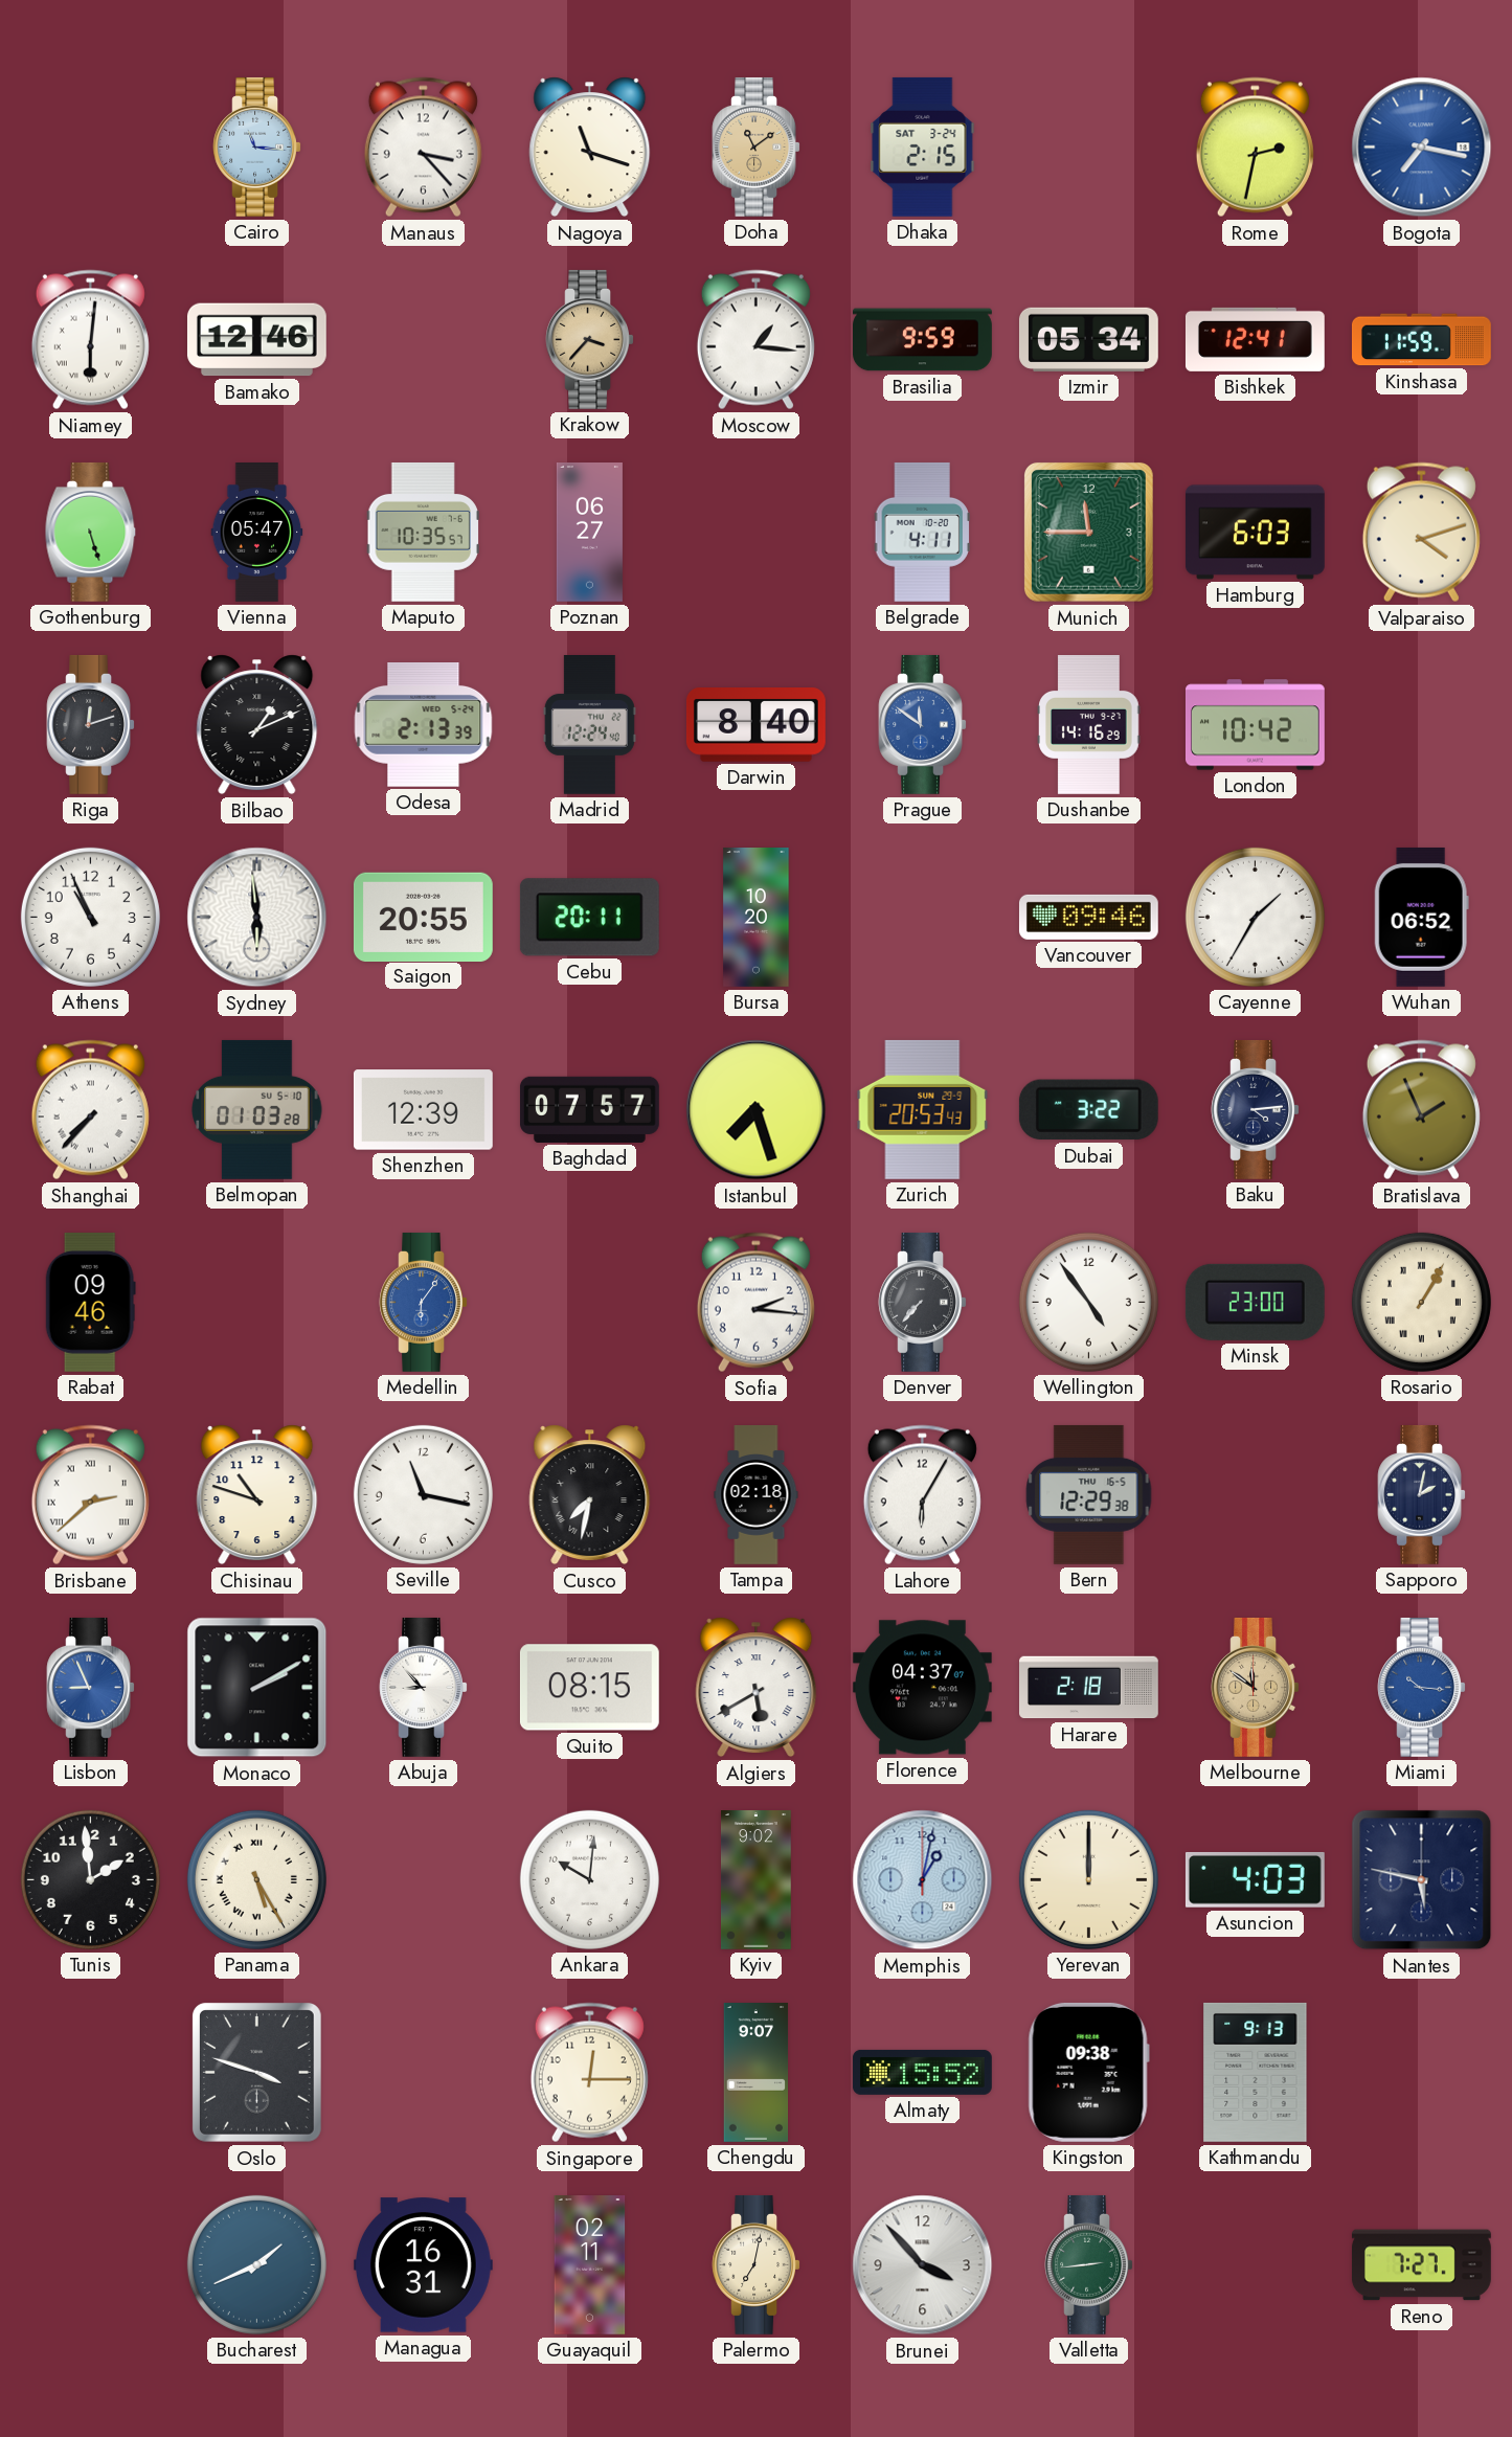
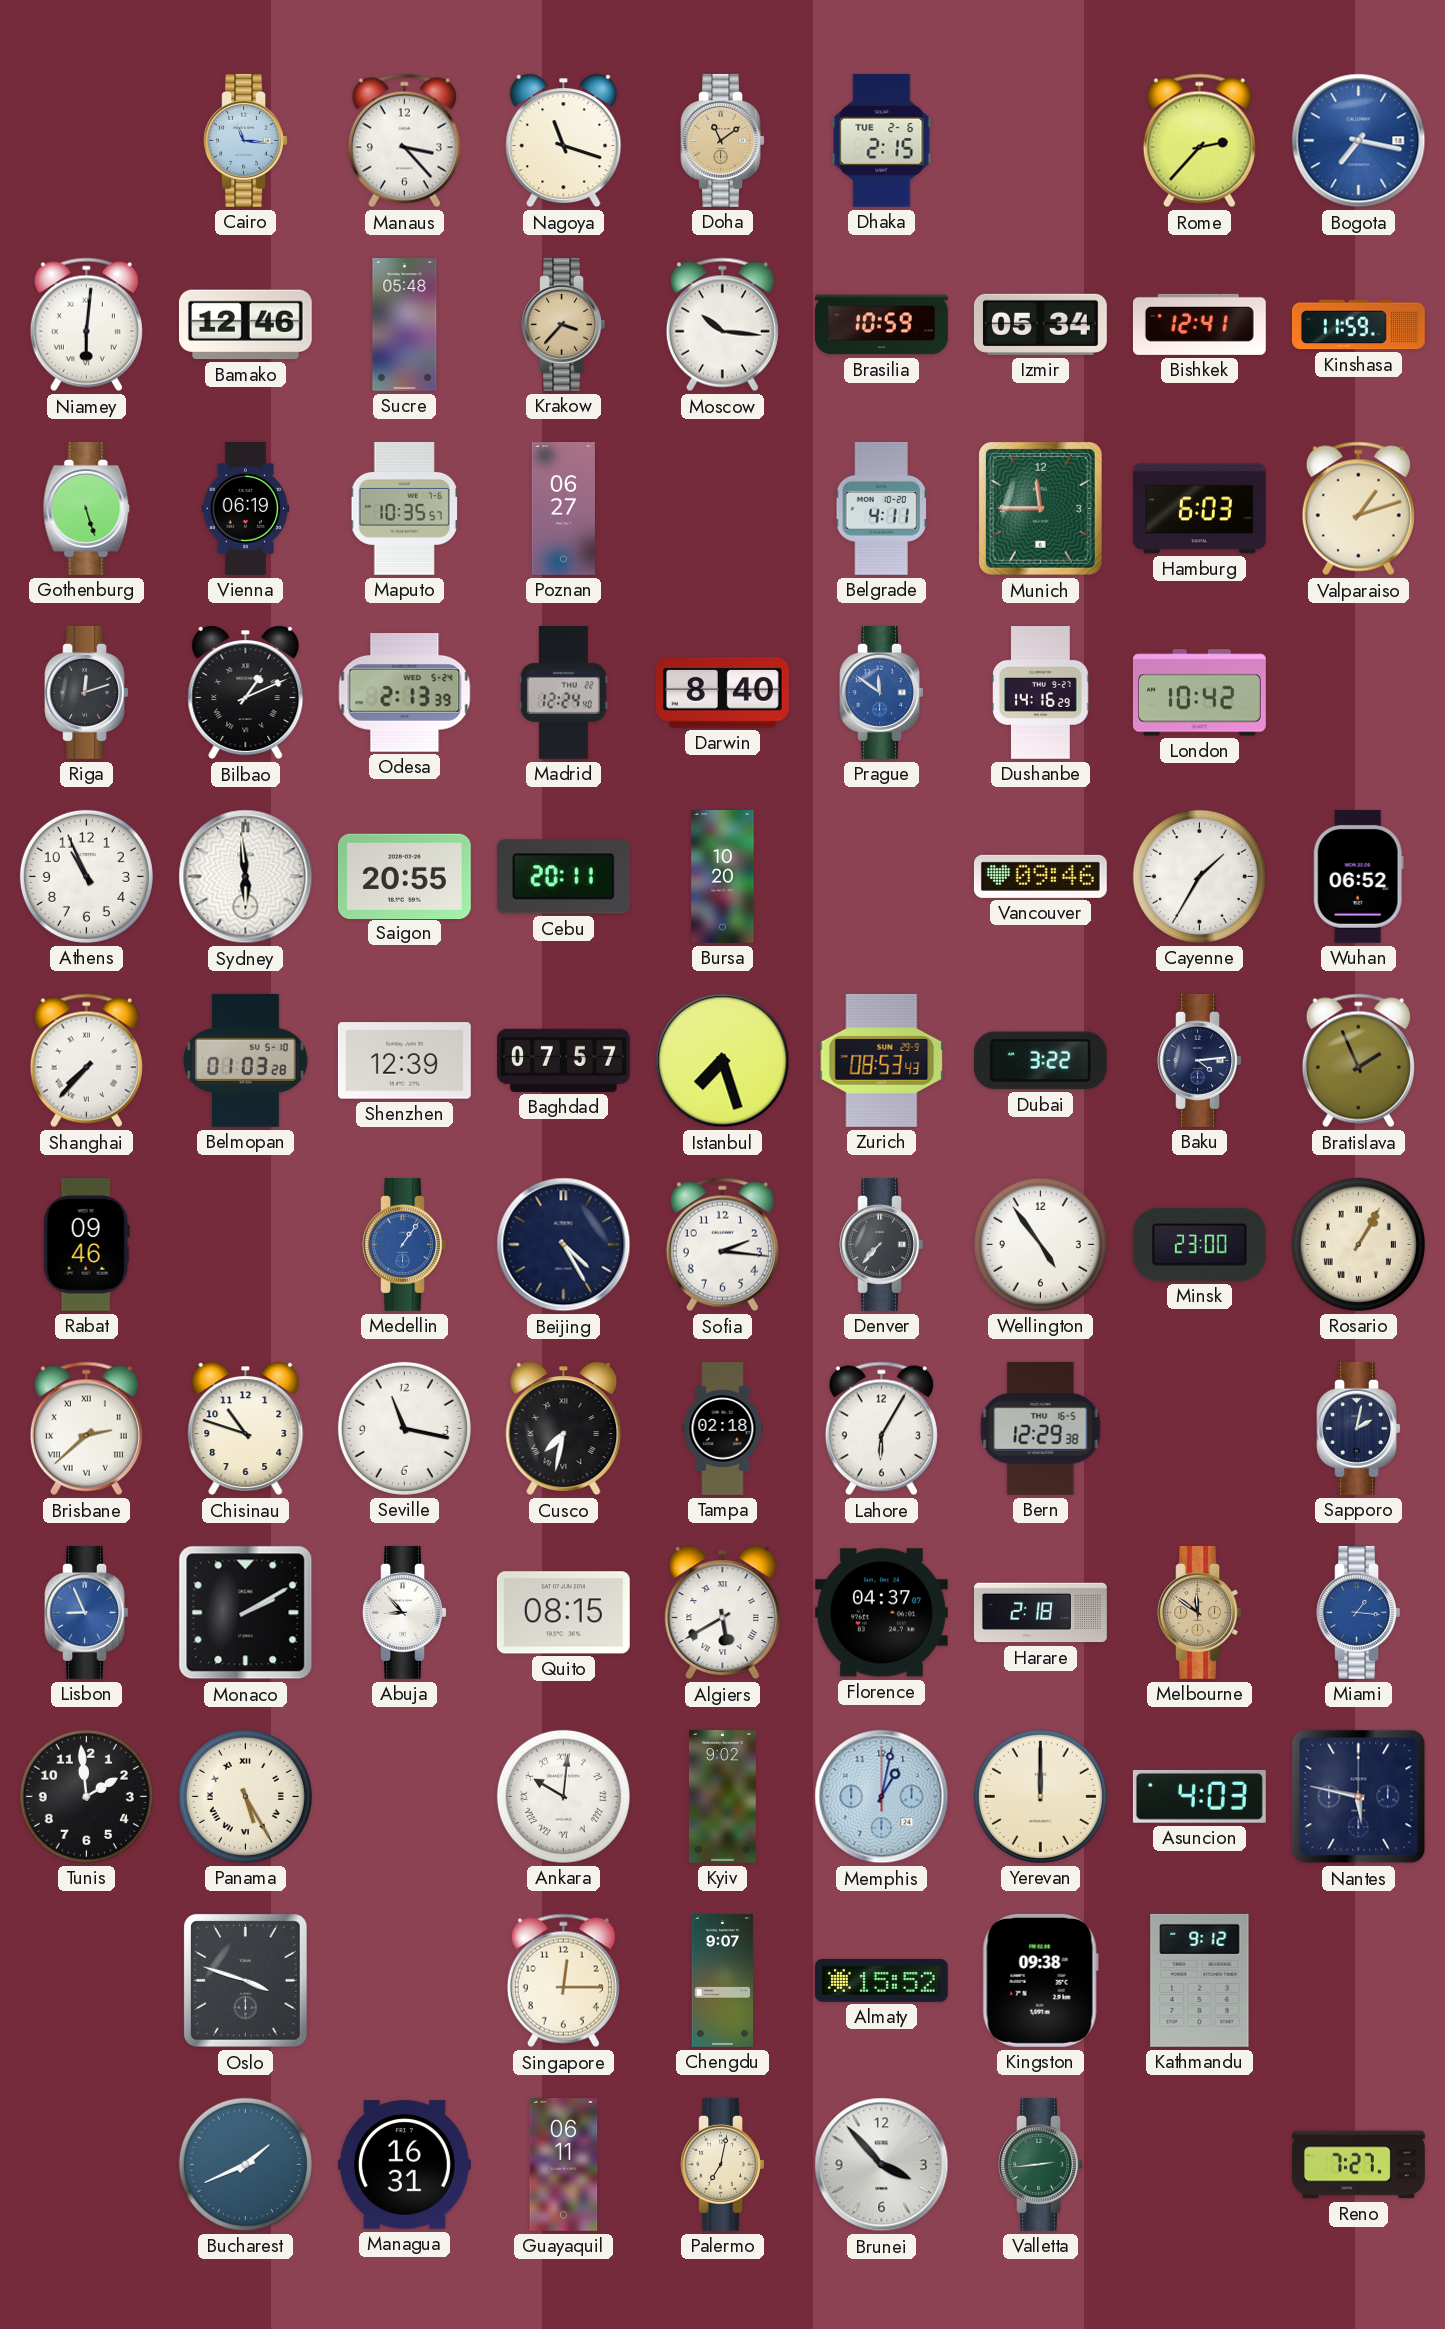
Dhaka date: SAT 3-24 -> TUE 2-6
Rome: 2:32 -> 2:37
Sucre: none -> 05:48
Moscow: 1:16 -> 10:16
Brasilia: 9:59 -> 10:59
Vienna: 05:47 -> 06:19
Valparaiso: 4:12 -> 1:12
Zurich: 20:53 -> 08:53
Medellin: 6:06 -> 1:06
Beijing: none -> 4:25
Miami: 10:16 -> 1:16
Ankara numerals: Arabic -> Roman
Kathmandu: 9:13 -> 9:12
Guayaquil: 02:11 -> 06:11
